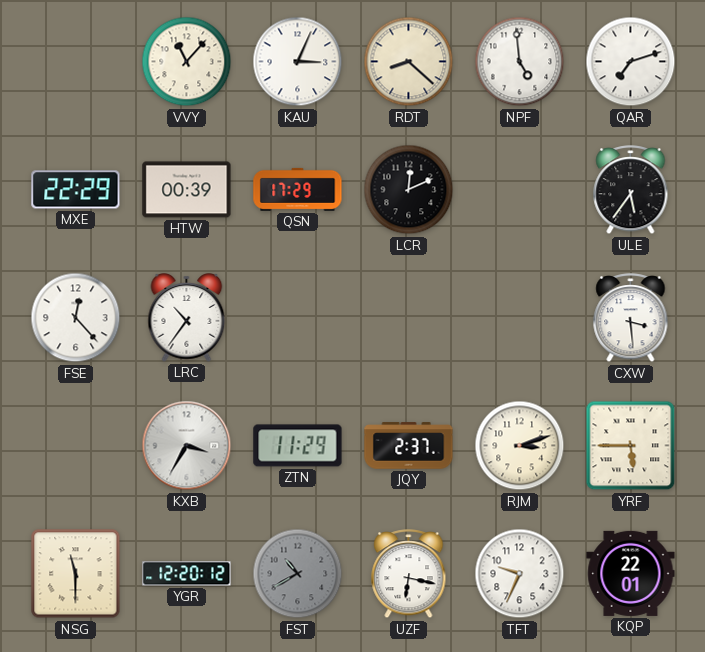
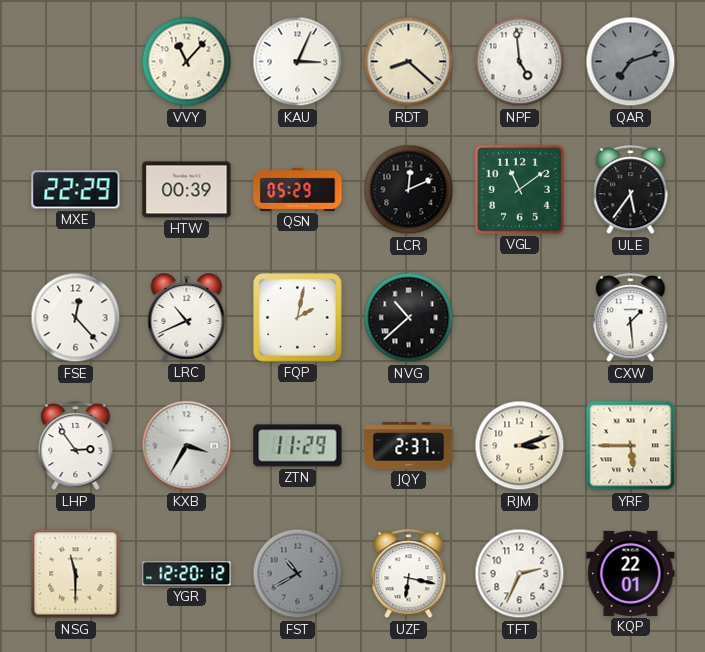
QAR dial: white -> grey
QSN: 17:29 -> 05:29
VGL: none -> 11:09
LRC: 10:36 -> 10:41
FQP: none -> 2:02
NVG: none -> 10:38
CXW: 3:29 -> 1:29
LHP: none -> 2:54
TFT: 9:34 -> 2:34
